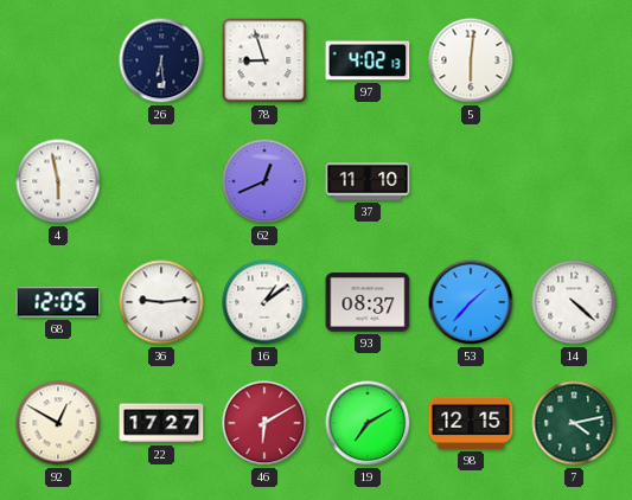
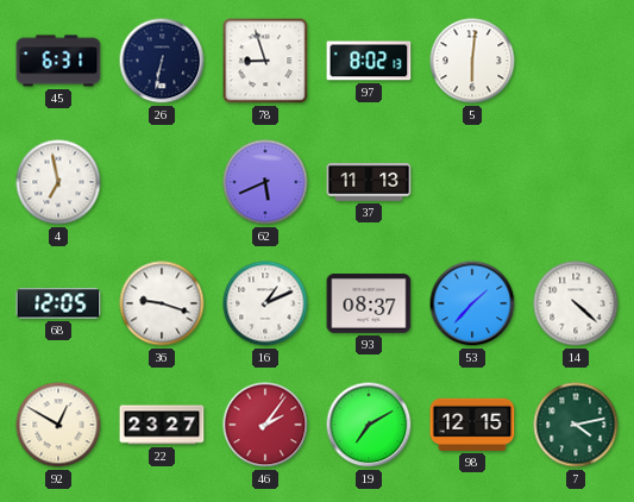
45: none -> 6:31
26: 6:29 -> 6:32
97: 4:02 -> 8:02
4: 5:58 -> 6:58
62: 12:41 -> 5:41
37: 11:10 -> 11:13
36: 9:14 -> 9:18
16: 1:09 -> 1:11
22: 17:27 -> 23:27
46: 6:10 -> 2:06
